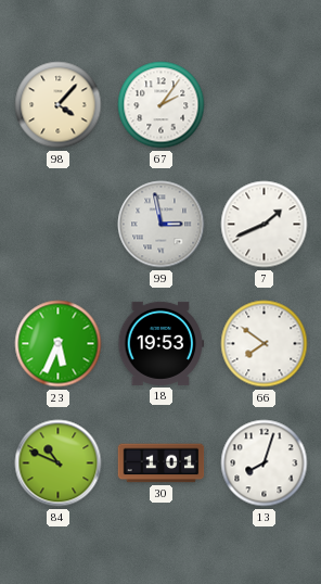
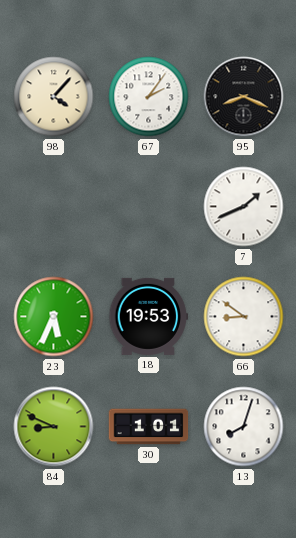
95: none -> 8:19
99: 2:58 -> none
66: 7:51 -> 8:51
84: 10:49 -> 8:49
